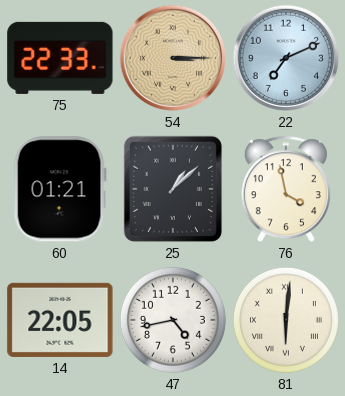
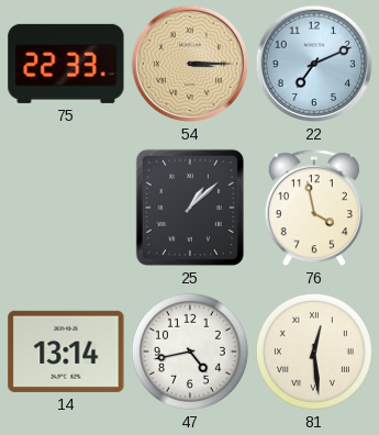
60: 01:21 -> none
14: 22:05 -> 13:14
81: 6:01 -> 12:29
